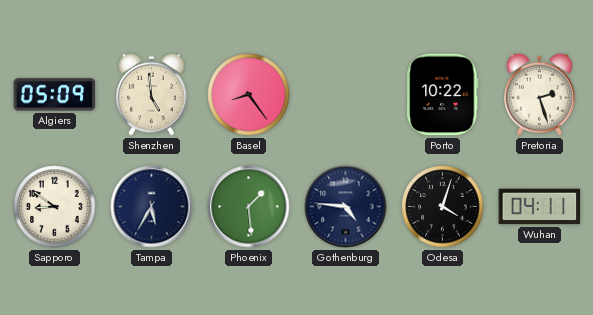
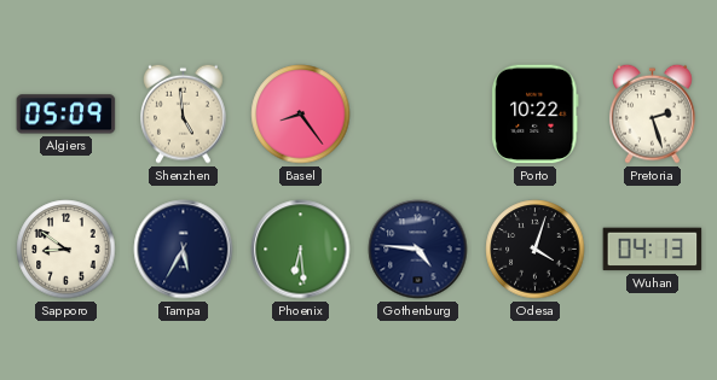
Phoenix: 1:29 -> 6:29
Wuhan: 04:11 -> 04:13
